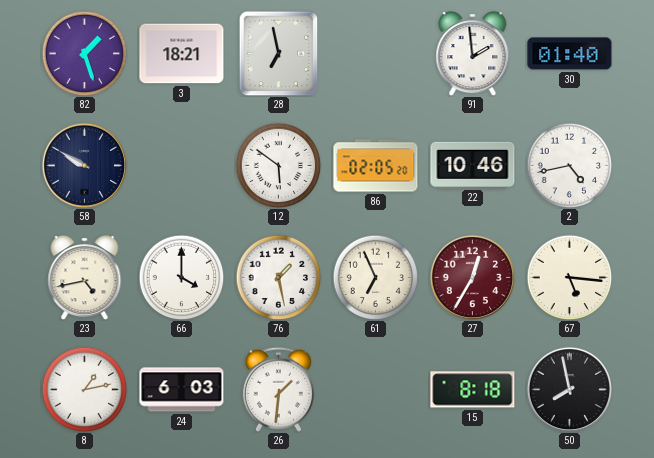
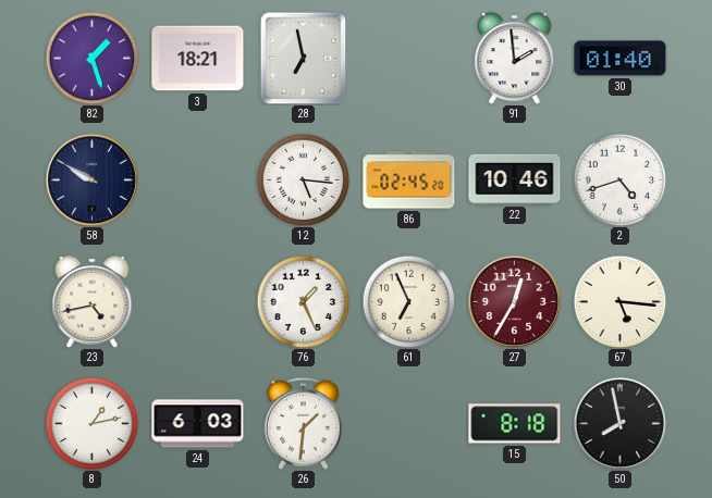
12: 5:51 -> 5:16
86: 02:05 -> 02:45
2: 4:43 -> 4:42
66: 4:00 -> none
76: 1:28 -> 1:26
